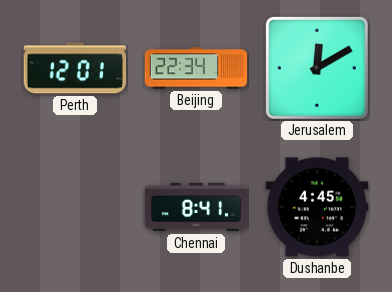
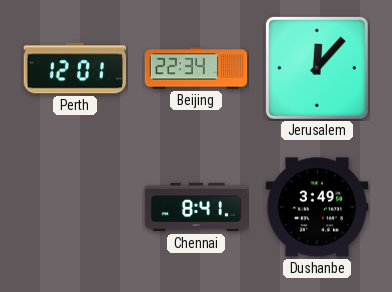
Jerusalem: 12:10 -> 12:07
Dushanbe: 4:45 -> 3:49
